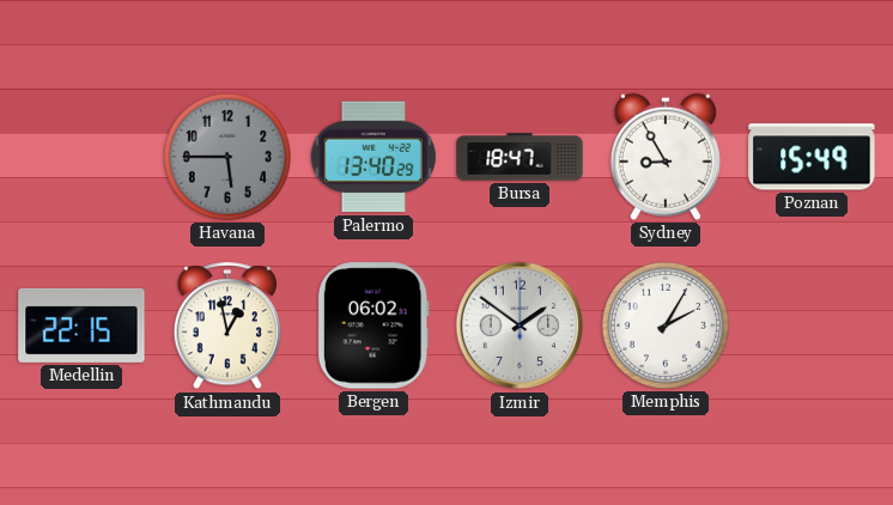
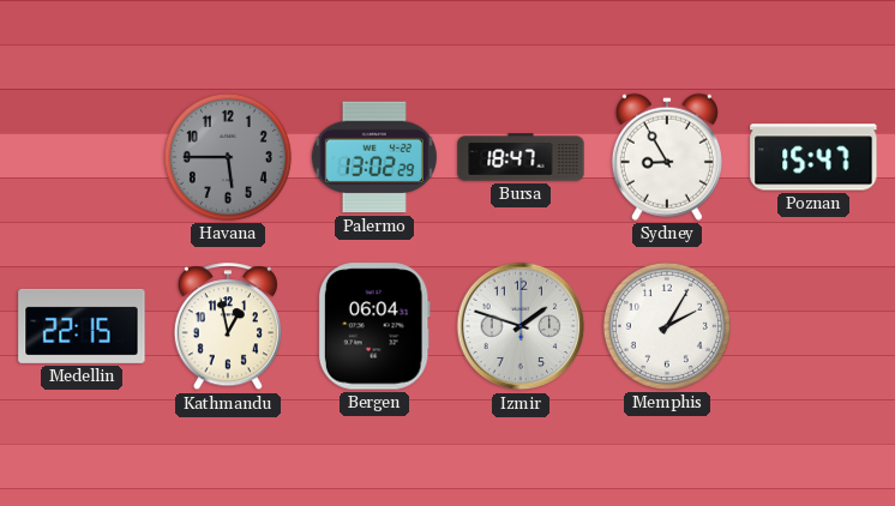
Palermo: 13:40 -> 13:02
Poznan: 15:49 -> 15:47
Bergen: 06:02 -> 06:04
Izmir: 1:51 -> 1:48
